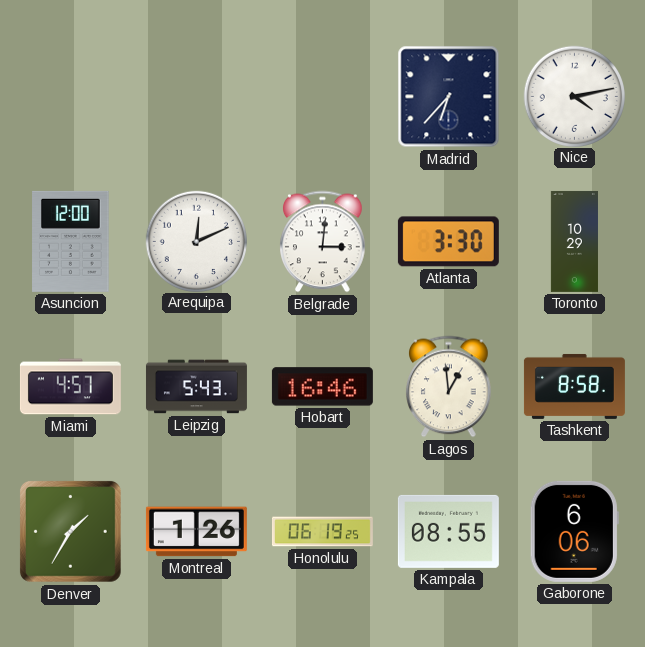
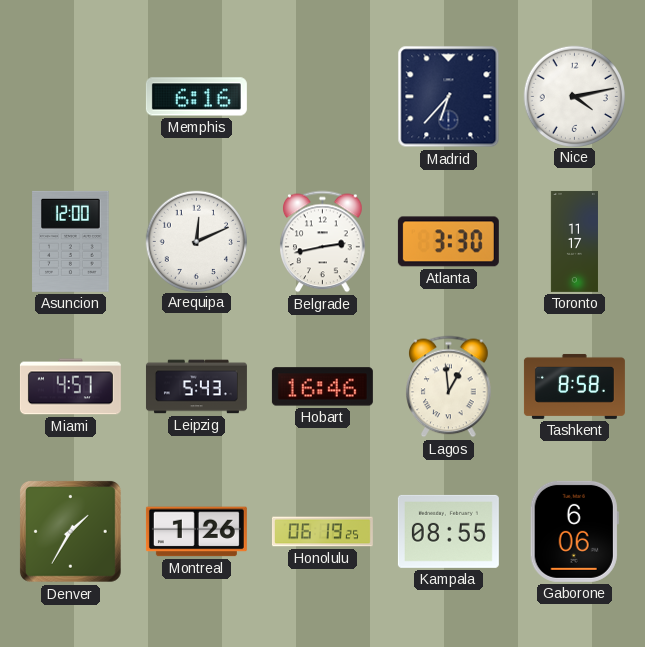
Memphis: none -> 6:16
Belgrade: 3:01 -> 2:43
Toronto: 10:29 -> 11:17
